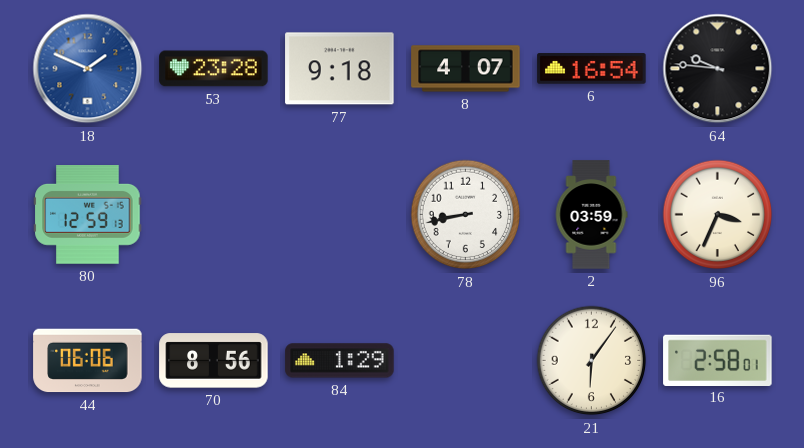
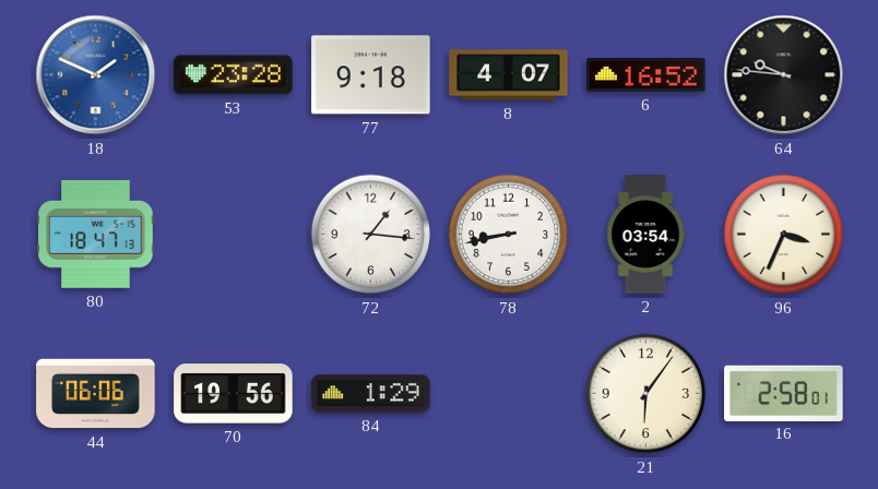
6: 16:54 -> 16:52
80: 12:59 -> 18:47
72: none -> 1:16
2: 03:59 -> 03:54
70: 8:56 -> 19:56
